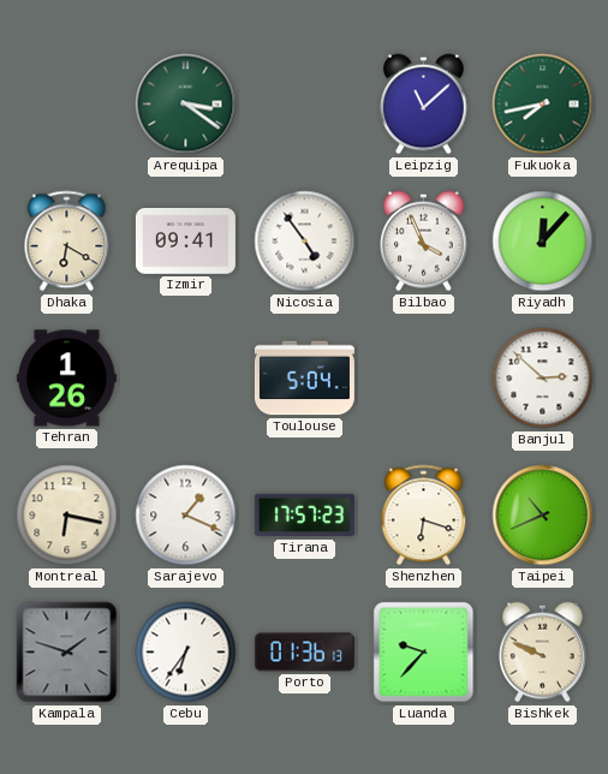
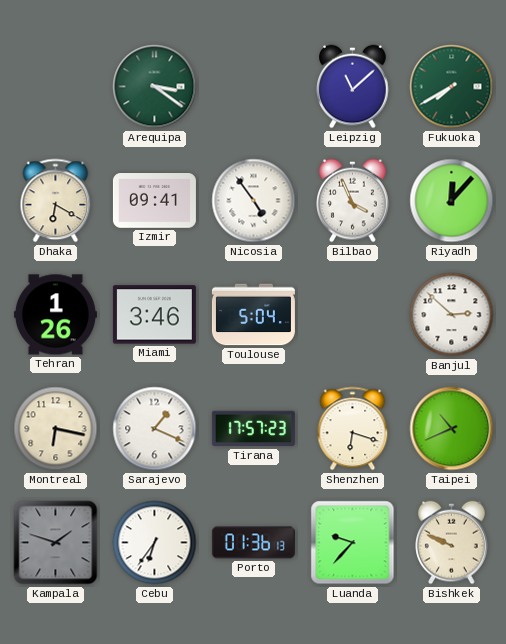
Fukuoka: 7:43 -> 7:40
Miami: none -> 3:46
